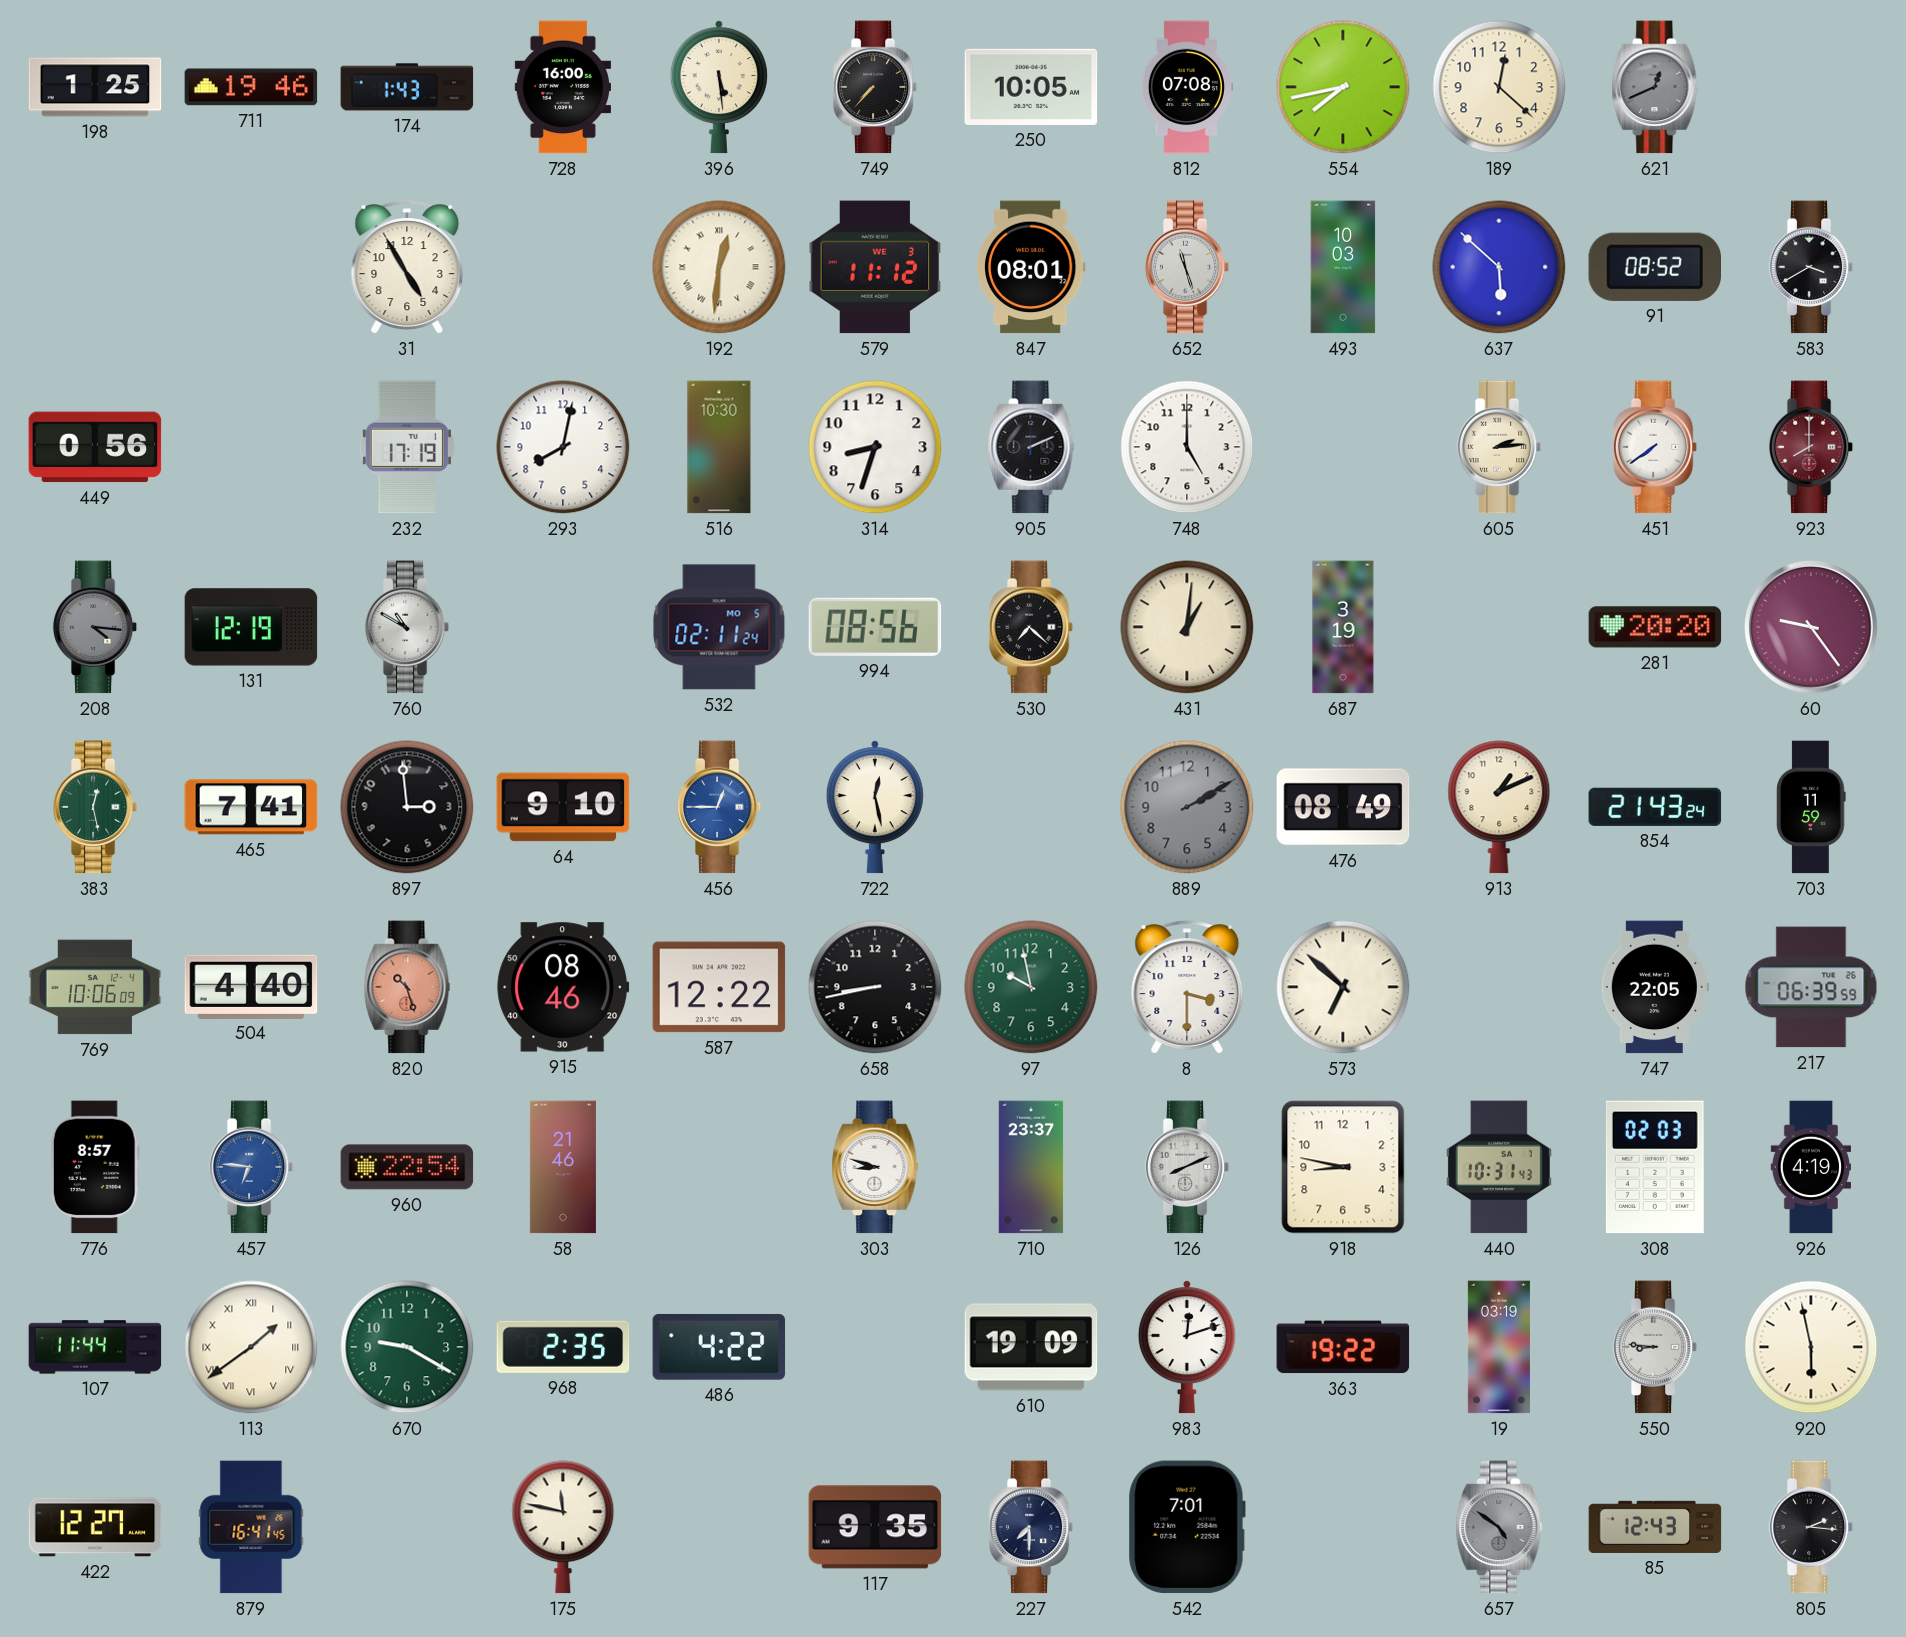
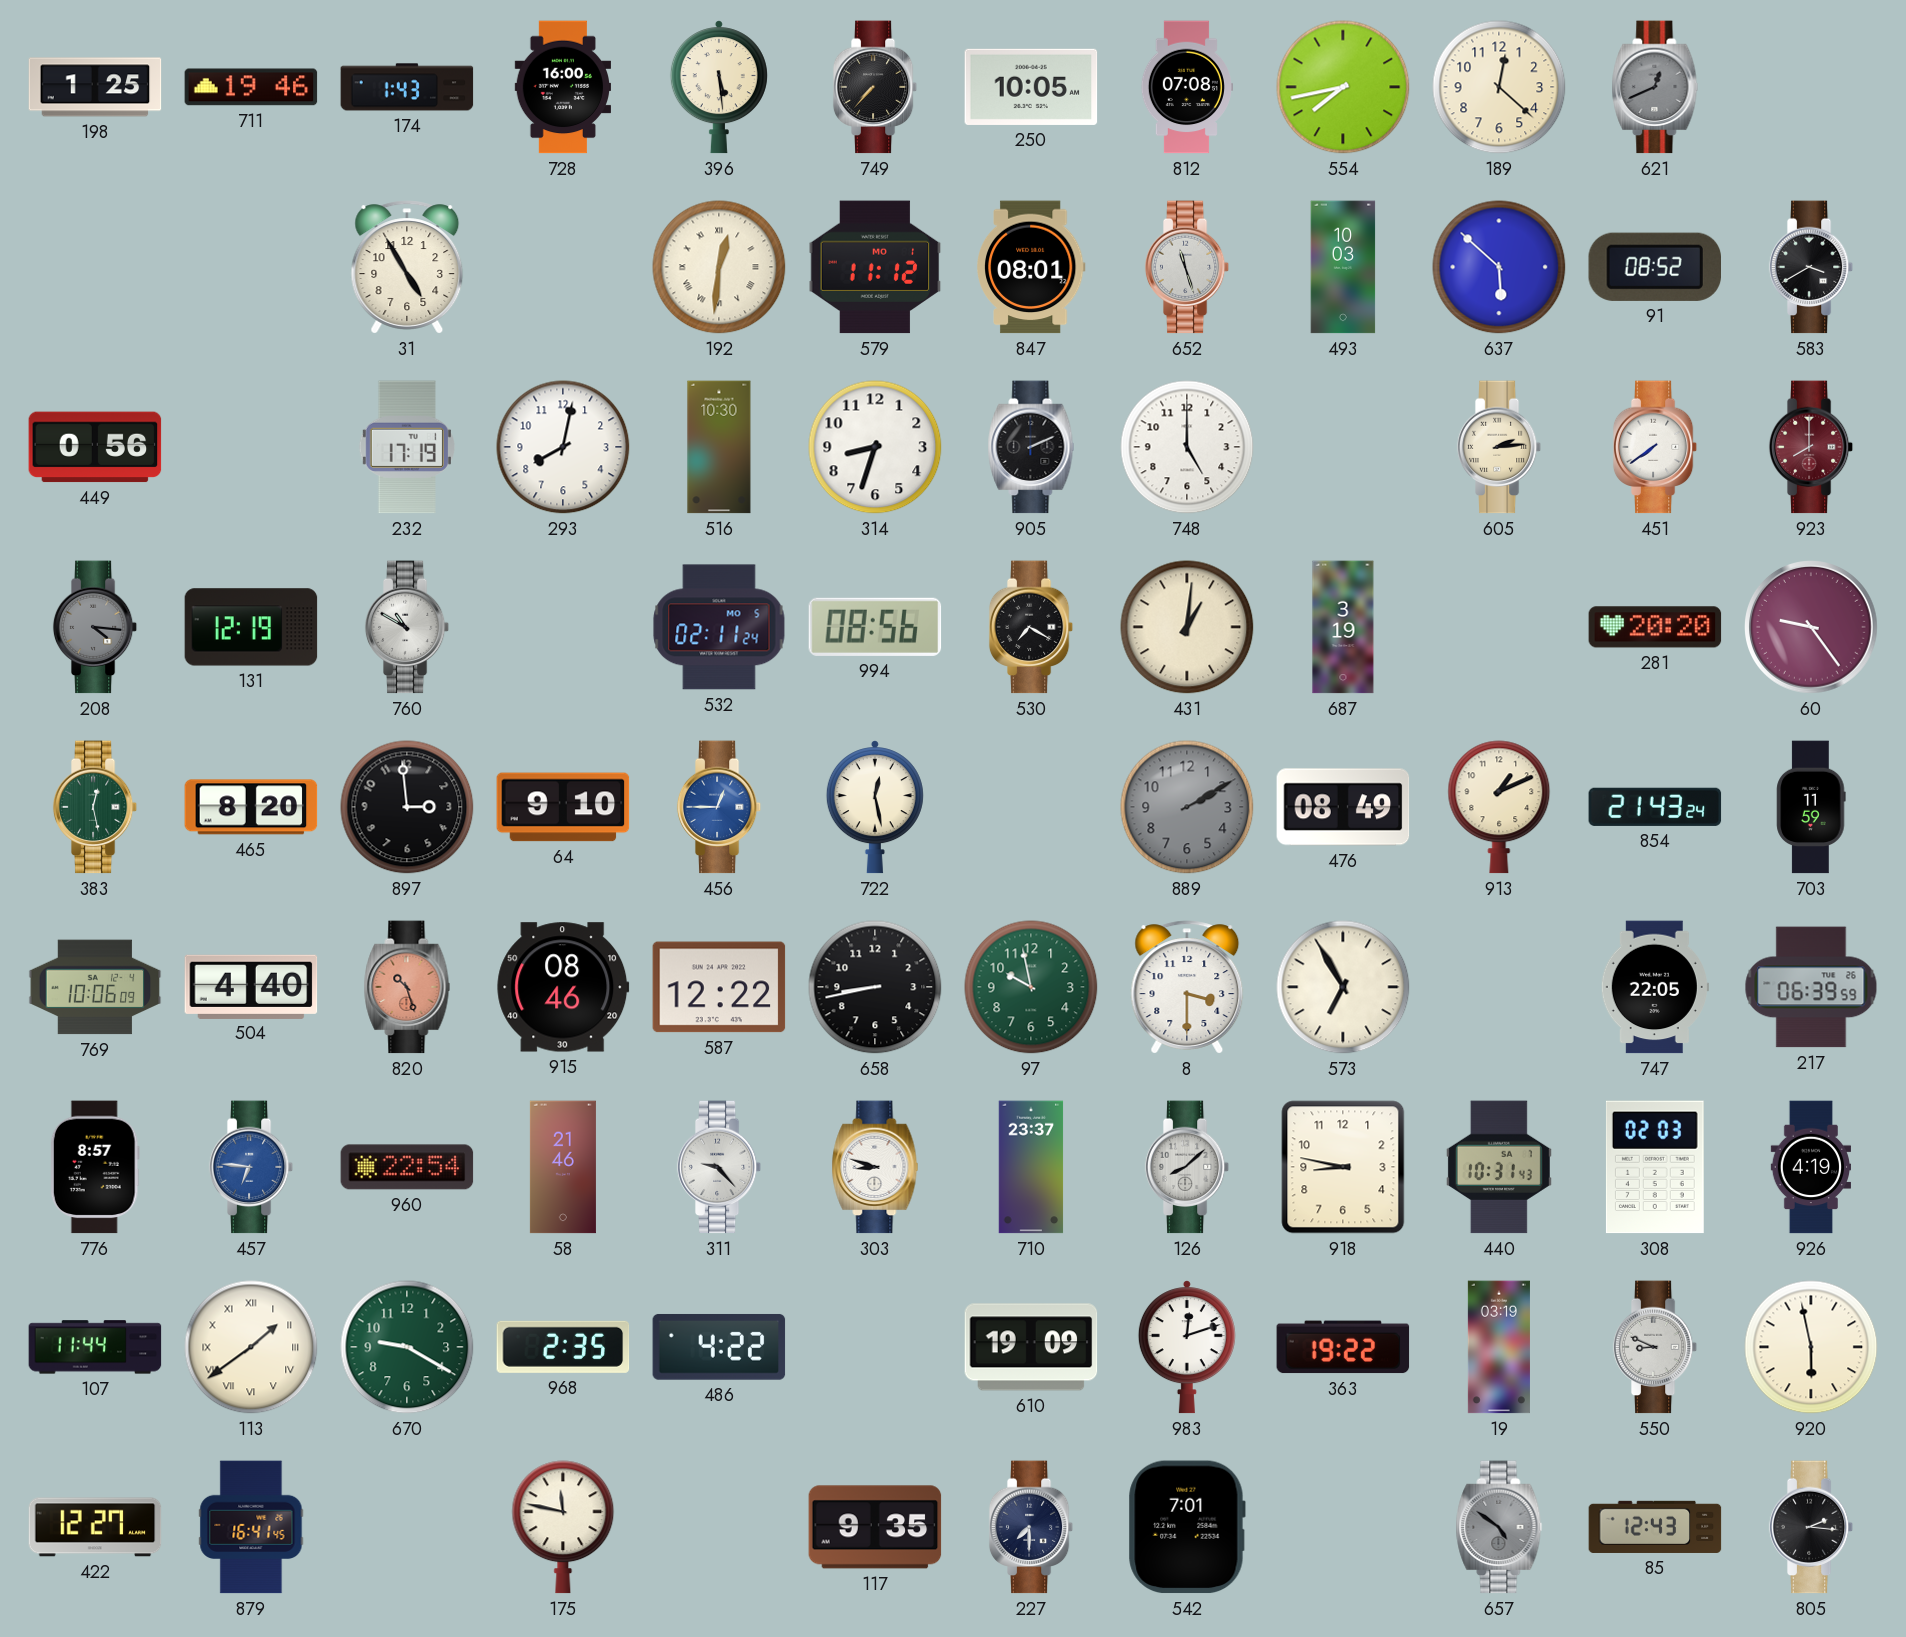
579 date: WE 3 -> MO 1
530: 7:22 -> 7:20
465: 7:41 -> 8:20
573: 6:52 -> 6:55
311: none -> 9:23
126: 8:11 -> 8:08
550: 8:46 -> 8:49
